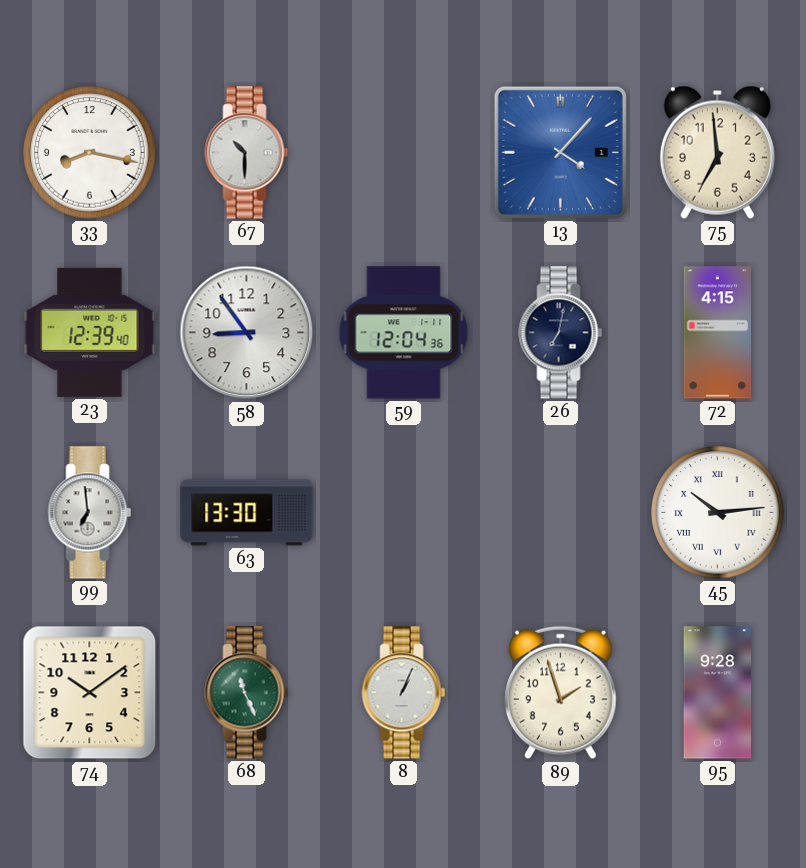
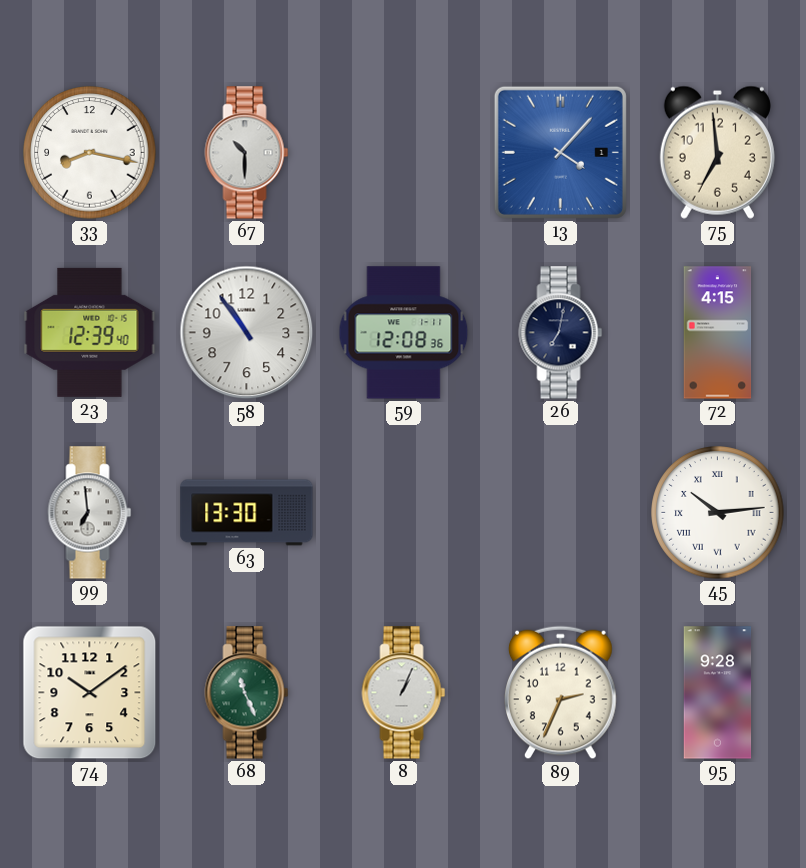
58: 8:54 -> 10:54
59: 12:04 -> 12:08
89: 1:57 -> 2:34
